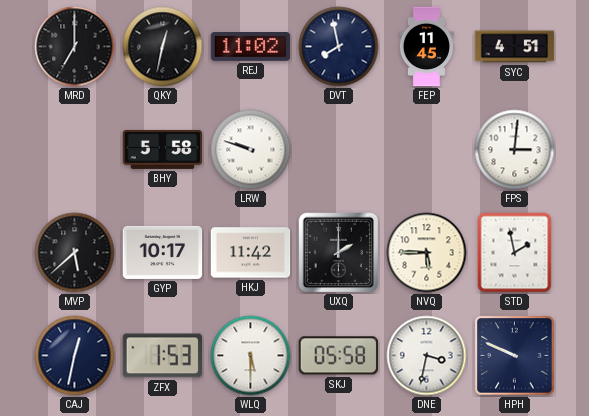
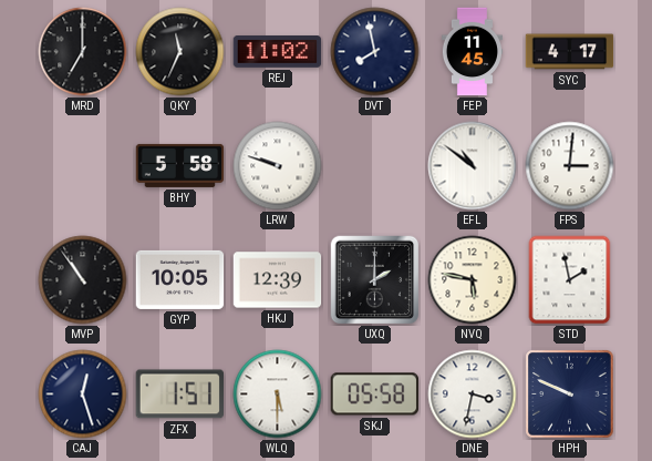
QKY: 12:32 -> 11:34
SYC: 4:51 -> 4:17
EFL: none -> 10:51
MVP: 5:38 -> 10:54
GYP: 10:17 -> 10:05
HKJ: 11:42 -> 12:39
NVQ: 5:45 -> 5:47
CAJ: 12:32 -> 12:27
ZFX: 1:53 -> 1:51
